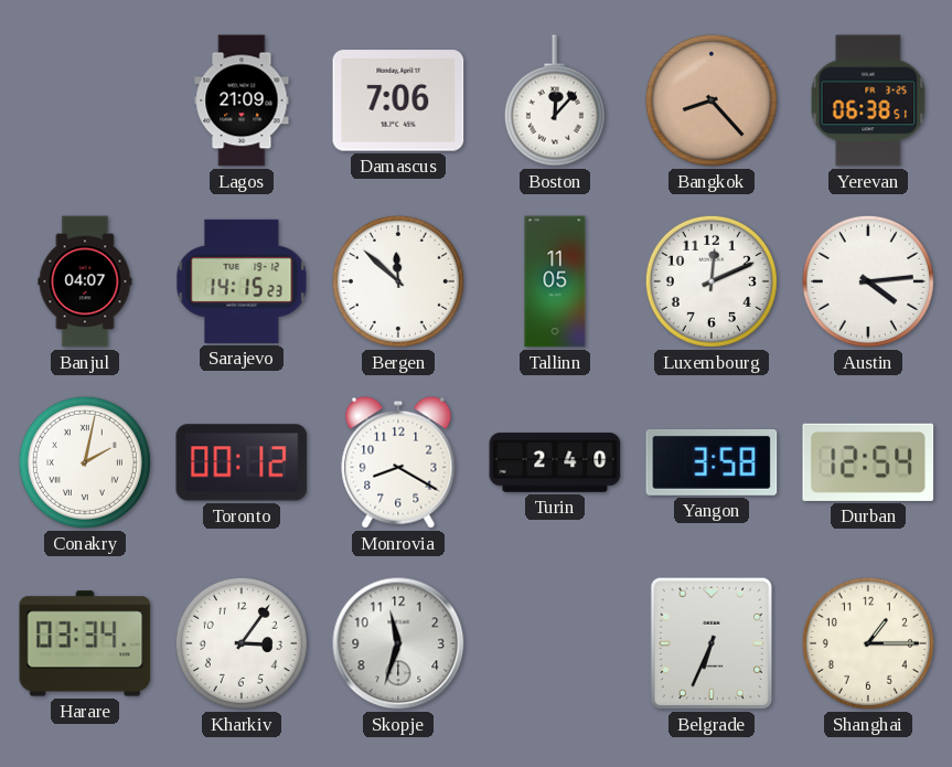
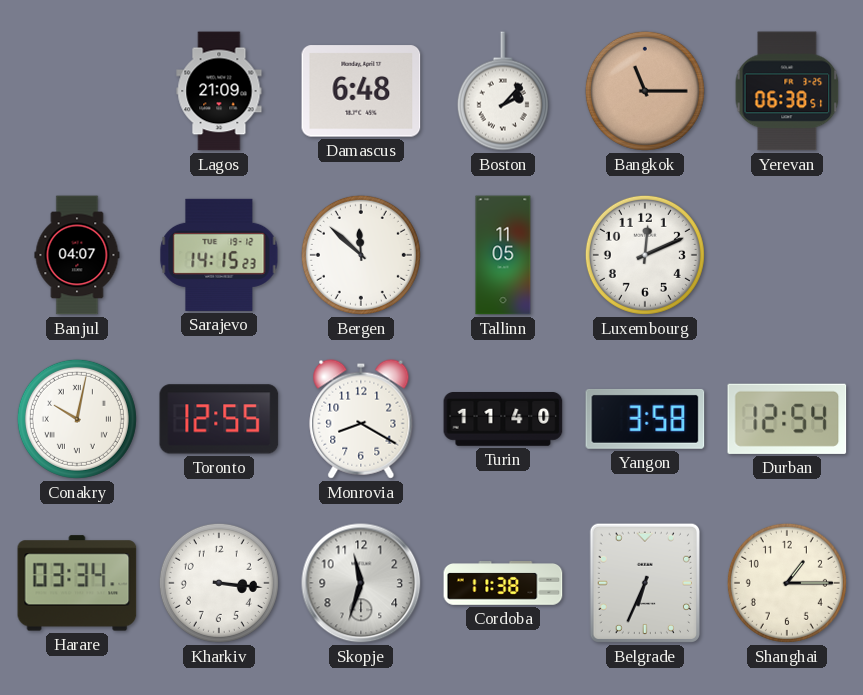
Damascus: 7:06 -> 6:48
Boston: 12:07 -> 2:07
Bangkok: 8:23 -> 11:15
Austin: 4:14 -> none
Conakry: 2:02 -> 10:02
Toronto: 00:12 -> 12:55
Turin: 2:40 -> 11:40
Kharkiv: 3:06 -> 3:16
Cordoba: none -> 11:38
